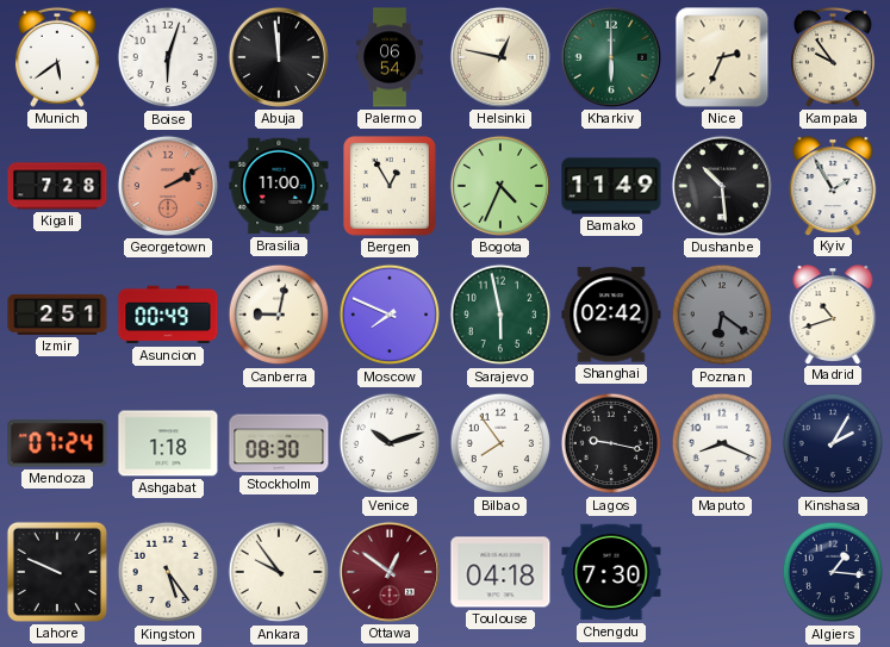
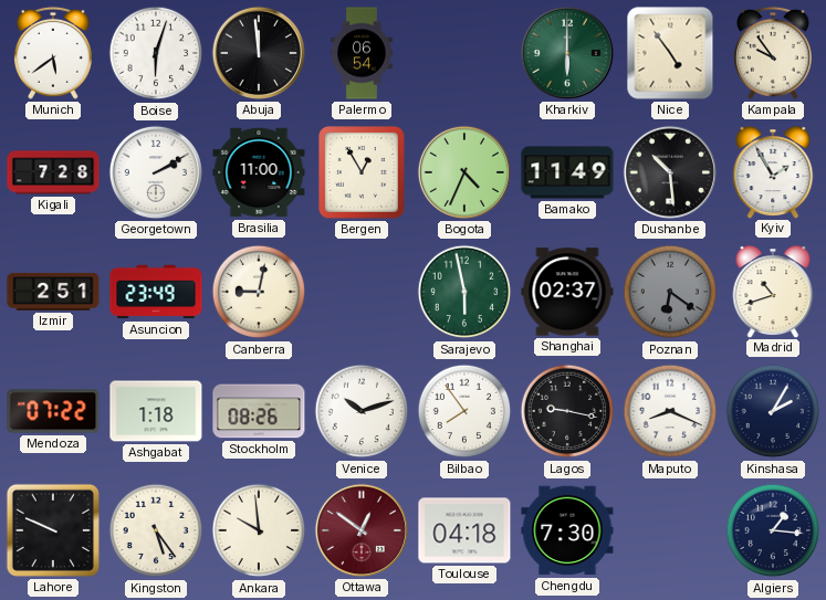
Helsinki: 12:47 -> none
Nice: 2:34 -> 4:54
Georgetown dial: salmon -> white
Asuncion: 00:49 -> 23:49
Moscow: 7:49 -> none
Shanghai: 02:42 -> 02:37
Mendoza: 07:24 -> 07:22
Stockholm: 08:30 -> 08:26
Ankara: 9:54 -> 9:59
